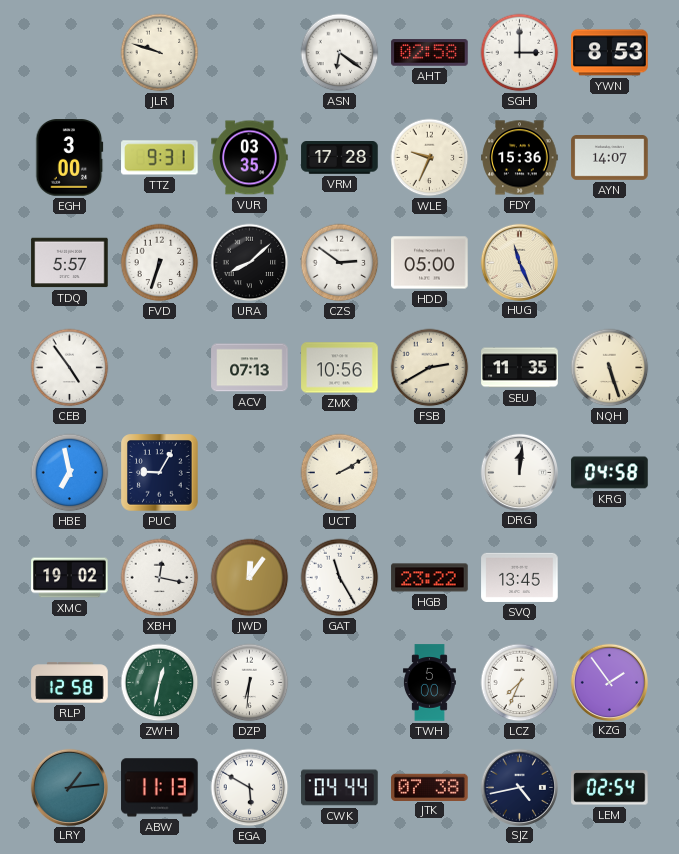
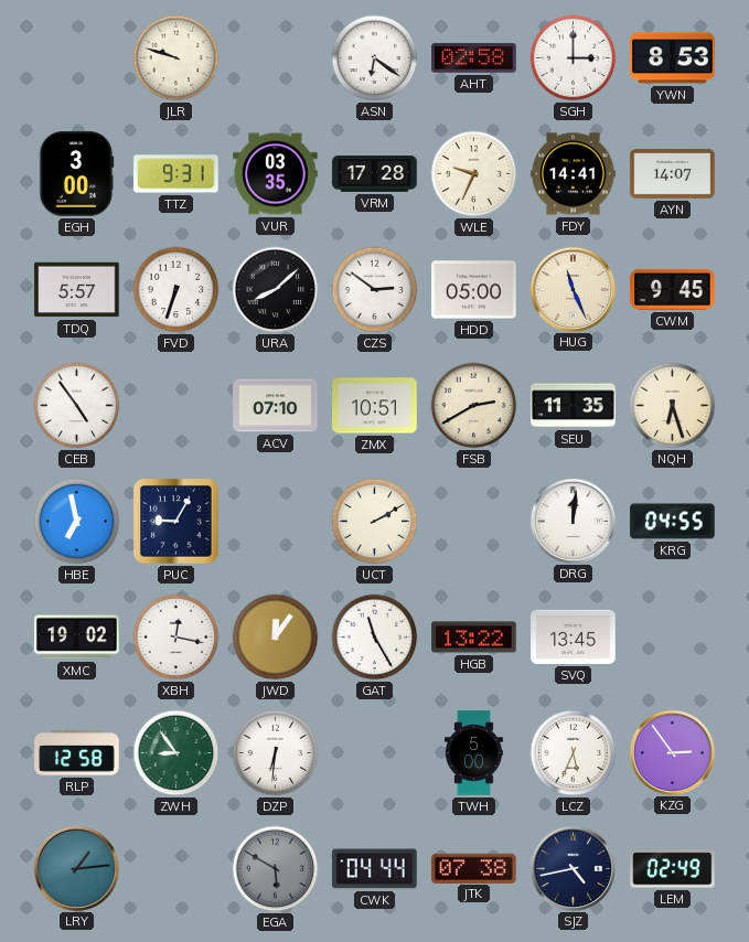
FDY: 15:36 -> 14:41
CWM: none -> 9:45
ACV: 07:13 -> 07:10
ZMX: 10:56 -> 10:51
NQH: 5:27 -> 6:27
KRG: 04:58 -> 04:55
HGB: 23:22 -> 13:22
ZWH: 12:32 -> 8:54
LCZ: 7:34 -> 5:34
KZG: 1:54 -> 2:54
ABW: 11:13 -> none
EGA dial: white -> grey
LEM: 02:54 -> 02:49
